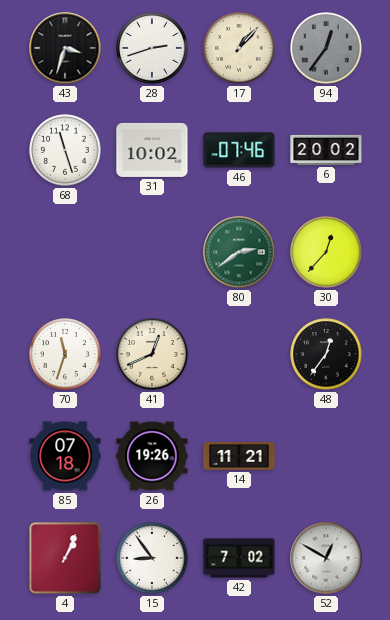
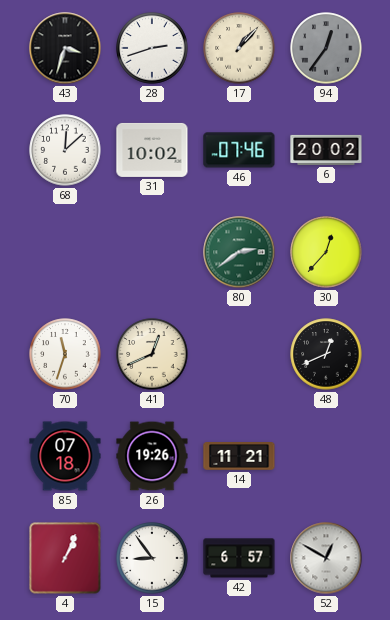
68: 11:27 -> 12:08
48: 12:36 -> 12:41
42: 7:02 -> 6:57
